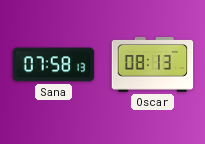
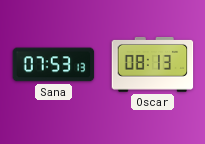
Sana: 07:58 -> 07:53
